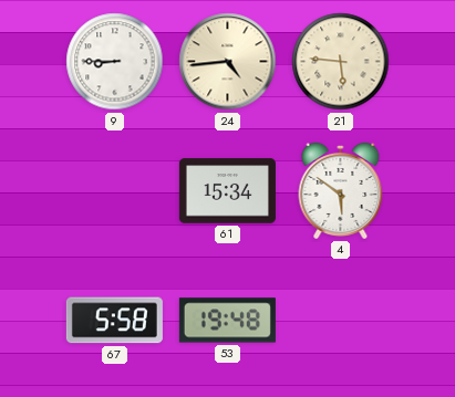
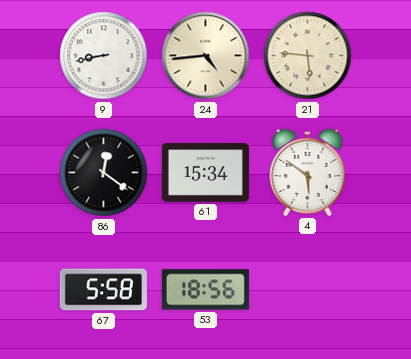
9: 8:45 -> 8:43
86: none -> 12:21
53: 19:48 -> 18:56
